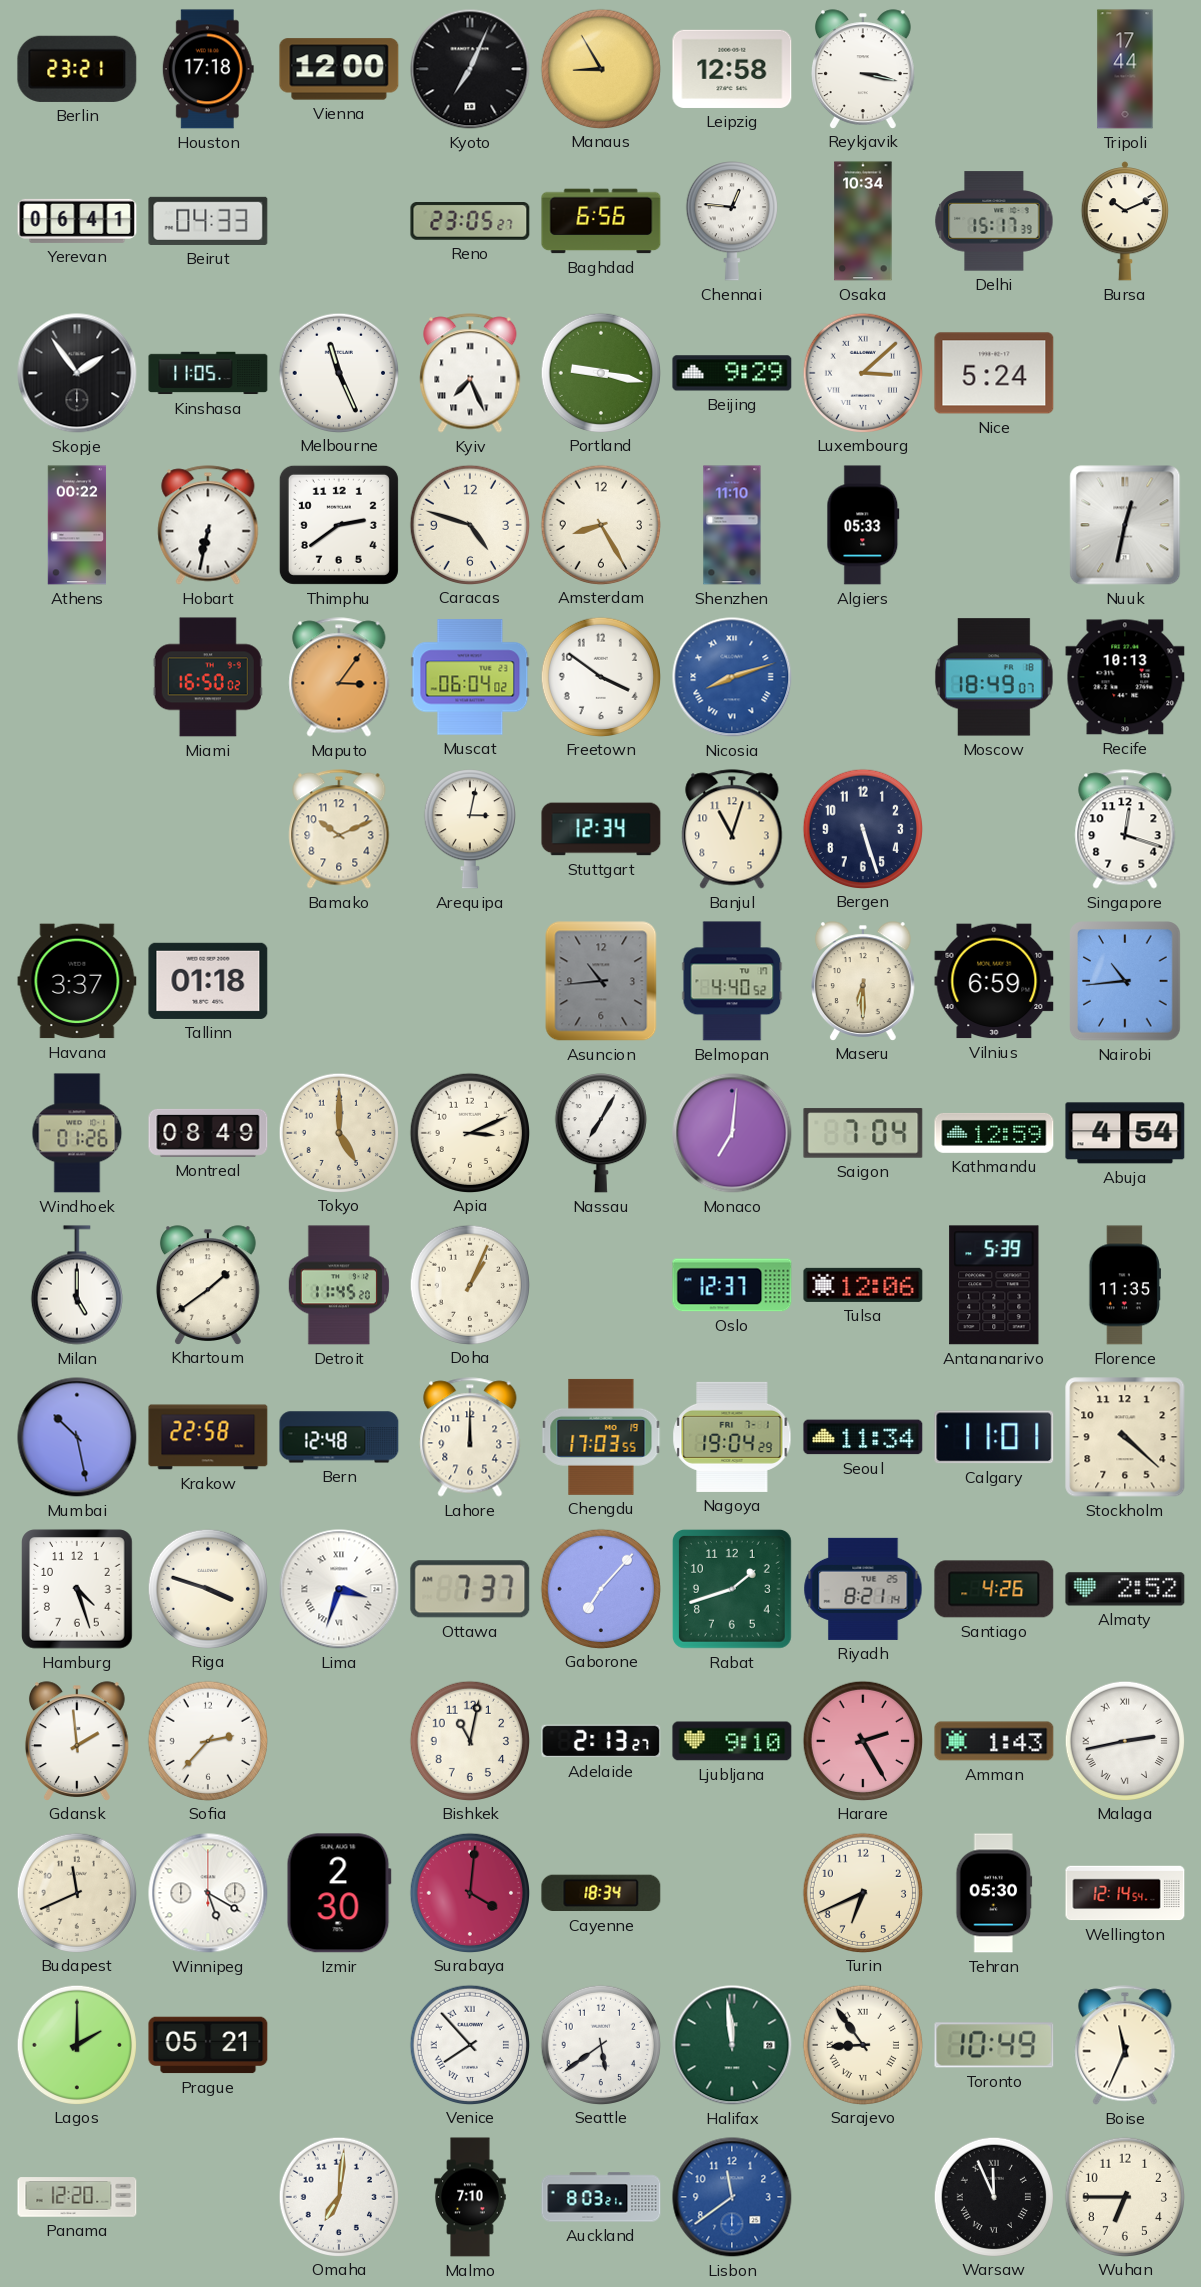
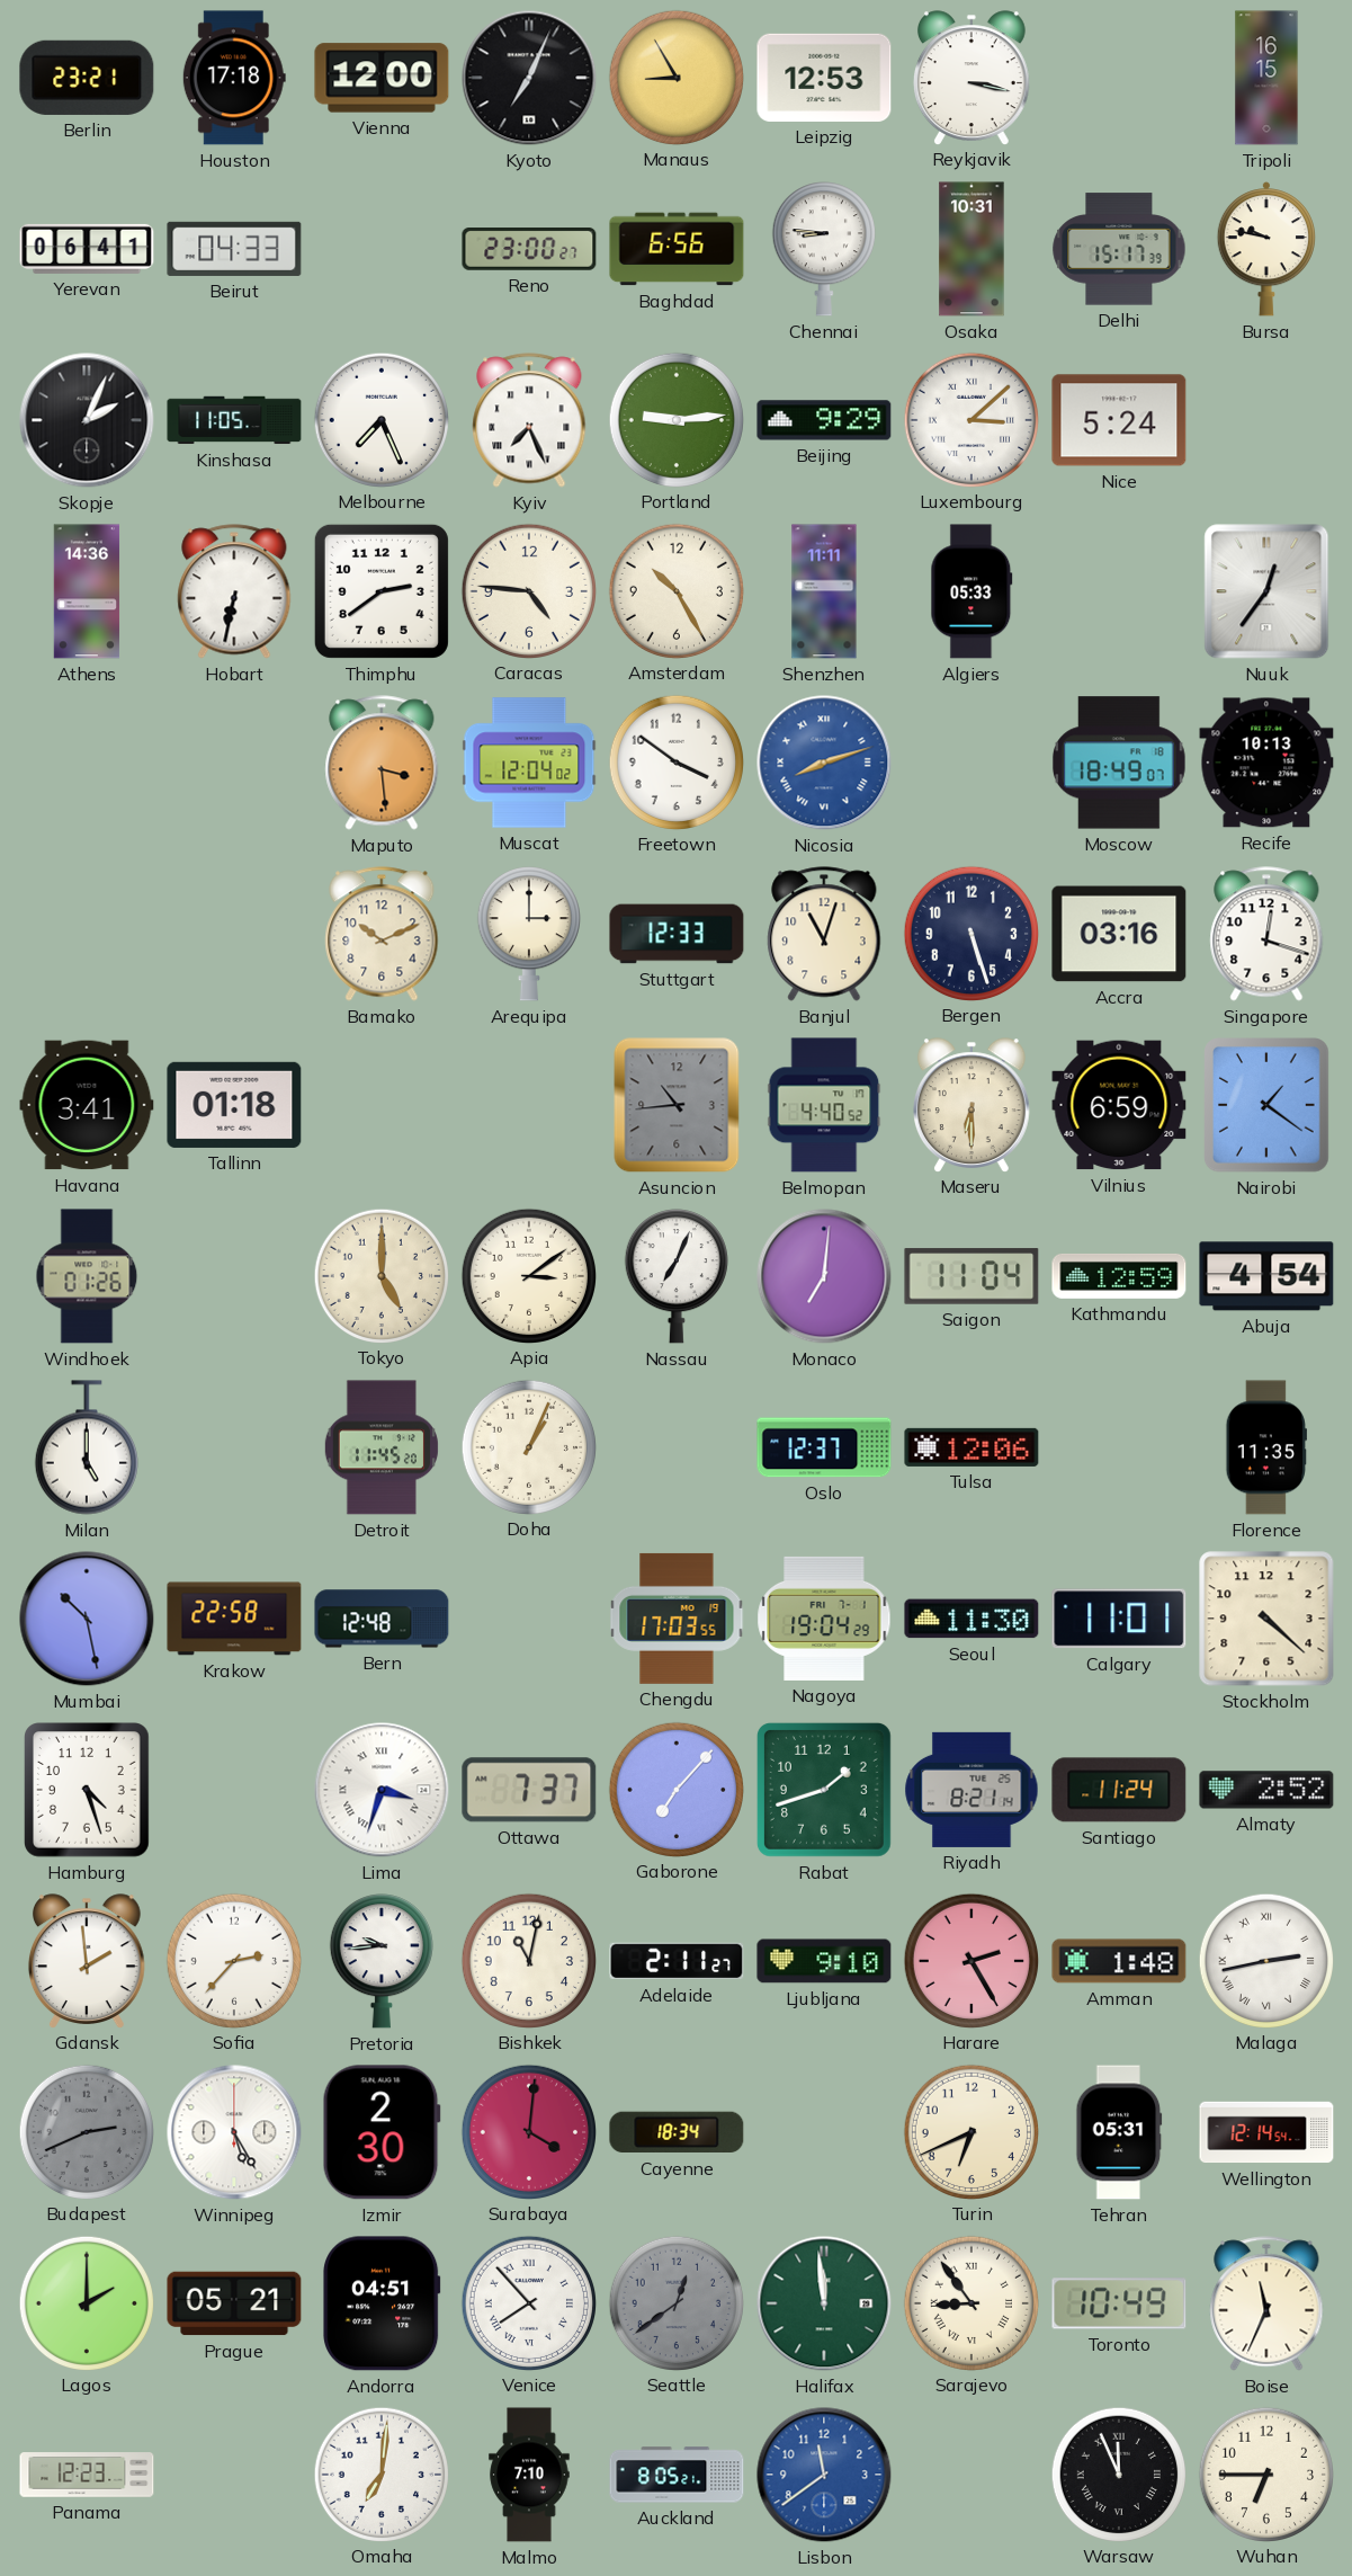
Leipzig: 12:58 -> 12:53
Tripoli: 17:44 -> 16:15
Reno: 23:05 -> 23:00
Chennai: 12:46 -> 8:46
Osaka: 10:34 -> 10:31
Bursa: 10:11 -> 9:47
Skopje: 1:54 -> 2:04
Melbourne: 11:26 -> 7:26
Portland: 9:17 -> 9:14
Athens: 00:22 -> 14:36
Caracas: 4:48 -> 4:46
Amsterdam: 8:25 -> 10:25
Shenzhen: 11:10 -> 11:11
Nuuk: 12:32 -> 12:36
Miami: 16:50 -> none
Maputo: 3:06 -> 3:29
Muscat: 06:04 -> 12:04
Arequipa: 3:02 -> 3:00
Stuttgart: 12:34 -> 12:33
Accra: none -> 03:16
Havana: 3:37 -> 3:41
Nairobi: 10:44 -> 1:21
Montreal: 08:49 -> none
Apia: 3:11 -> 3:09
Nassau: 7:05 -> 7:04
Saigon: 7:04 -> 11:04
Khartoum: 1:39 -> none
Antananarivo: 5:39 -> none
Lahore: 12:00 -> none
Seoul: 11:34 -> 11:30
Riga: 3:48 -> none
Santiago: 4:26 -> 11:24
Pretoria: none -> 9:44
Adelaide: 2:13 -> 2:11
Amman: 1:43 -> 1:48
Budapest: 11:41 -> 2:41
Budapest dial: cream -> grey
Winnipeg: 5:20 -> 5:25
Tehran: 05:30 -> 05:31
Andorra: none -> 04:51
Seattle: 5:39 -> 12:39
Seattle dial: white -> grey
Panama: 12:20 -> 12:23
Auckland: 8:03 -> 8:05
